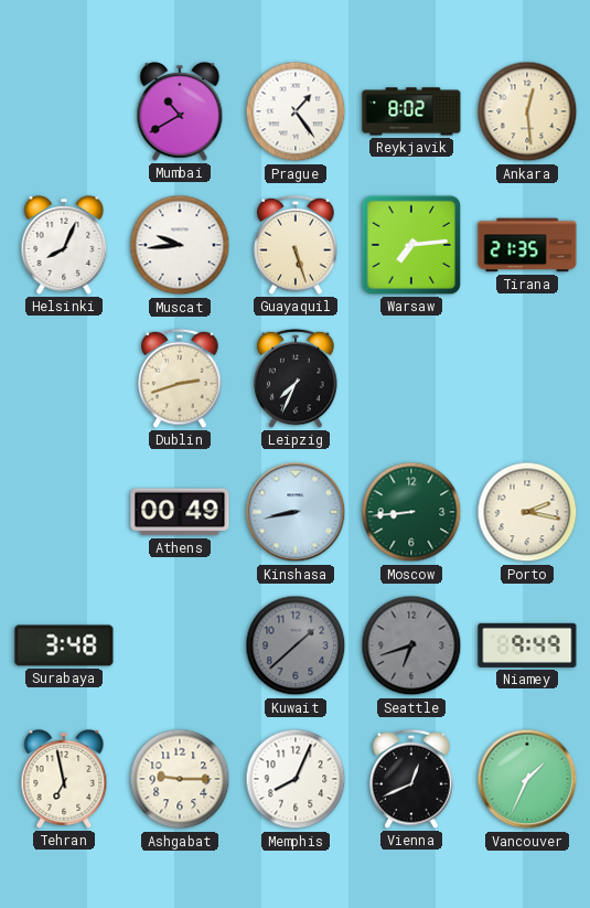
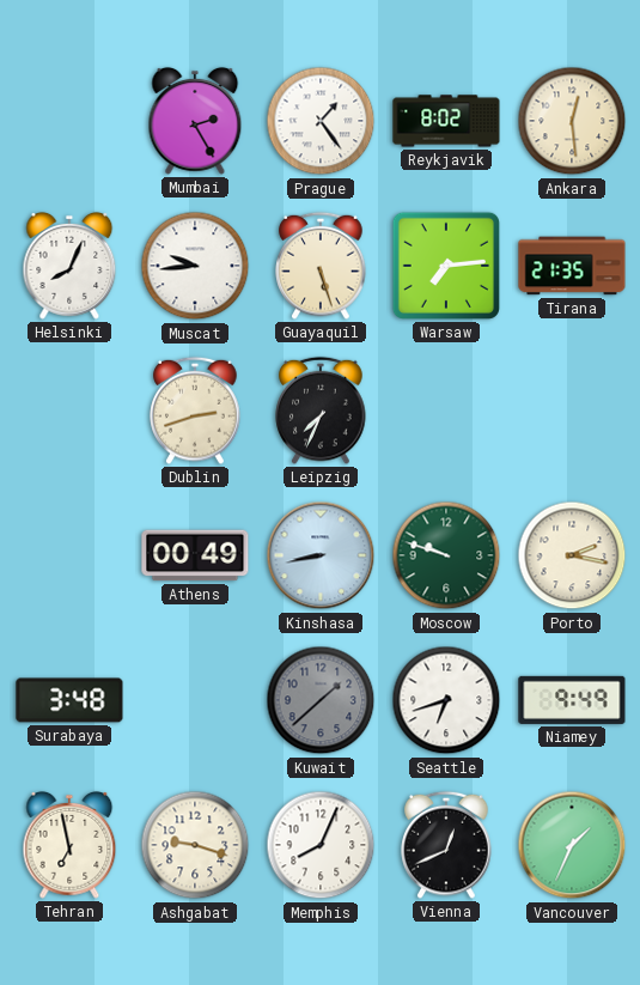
Mumbai: 10:40 -> 2:25
Moscow: 8:44 -> 9:48
Seattle dial: grey -> white
Ashgabat: 9:15 -> 9:18
